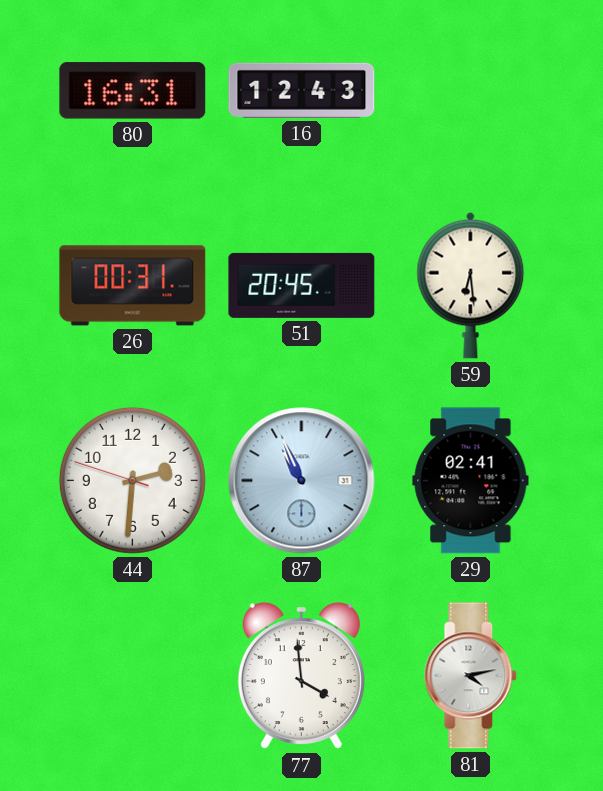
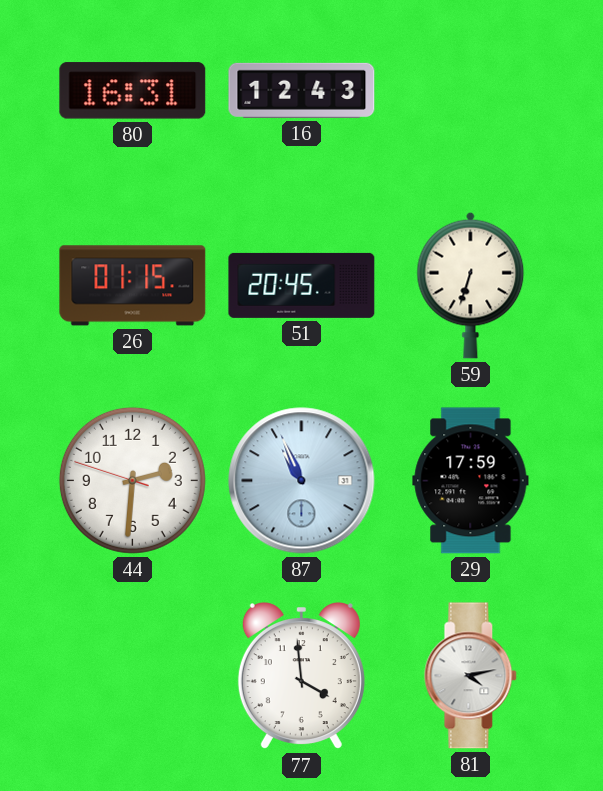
26: 00:31 -> 01:15
59: 6:29 -> 6:33
29: 02:41 -> 17:59
